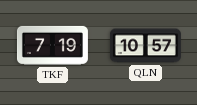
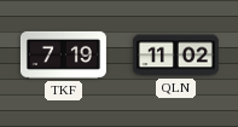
QLN: 10:57 -> 11:02
